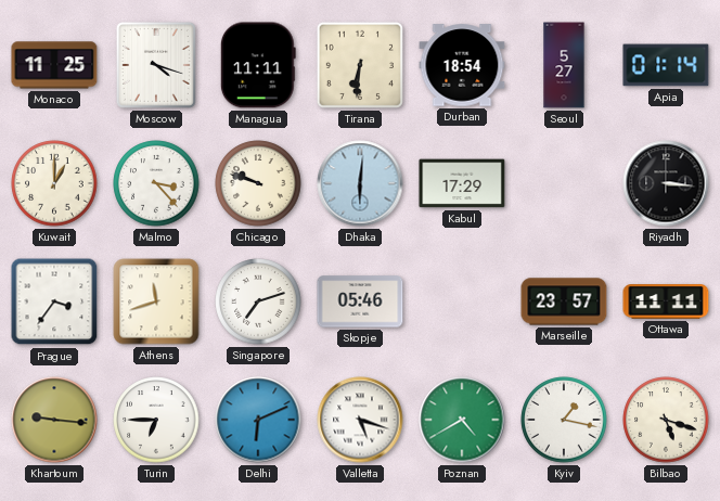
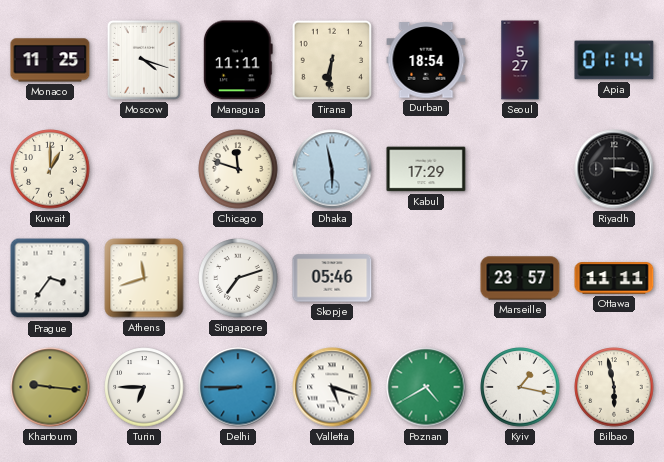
Malmo: 3:23 -> none
Chicago: 9:48 -> 11:48
Dhaka: 6:01 -> 5:58
Delhi: 6:11 -> 8:45
Bilbao: 5:18 -> 5:58
